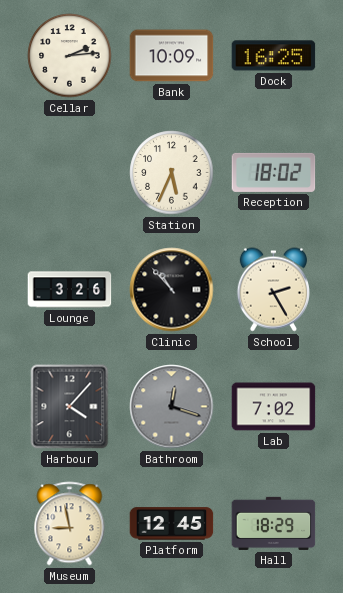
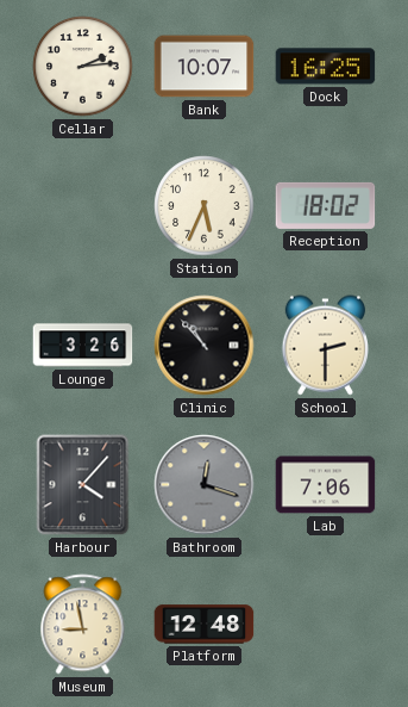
Bank: 10:09 -> 10:07
School: 2:25 -> 2:30
Lab: 7:02 -> 7:06
Platform: 12:45 -> 12:48
Hall: 18:29 -> none
